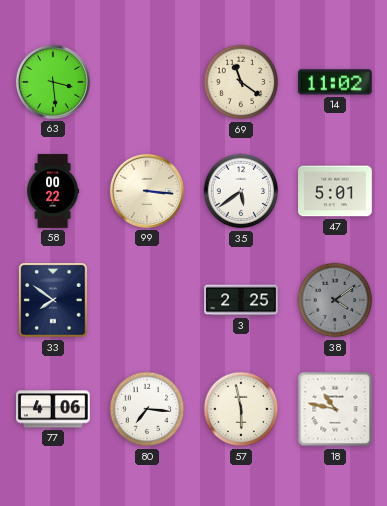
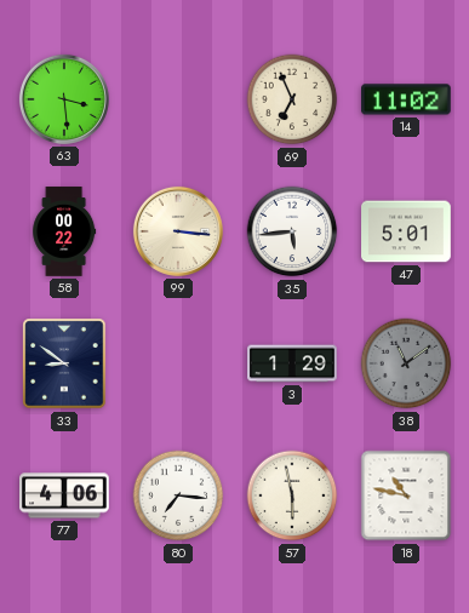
69: 11:21 -> 6:56
35: 5:39 -> 5:44
33: 7:51 -> 8:51
3: 2:25 -> 1:29
38: 4:09 -> 11:09
